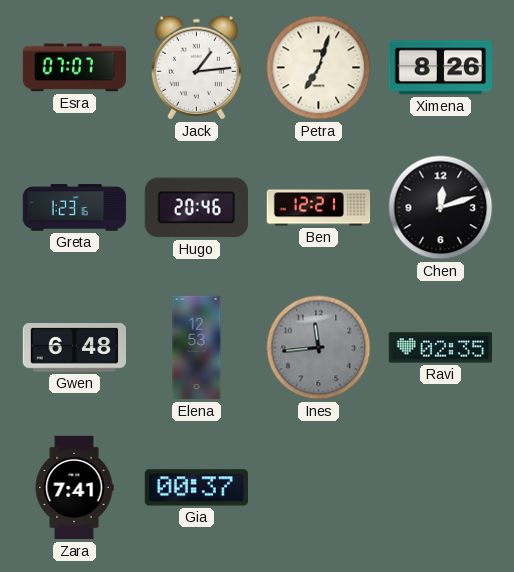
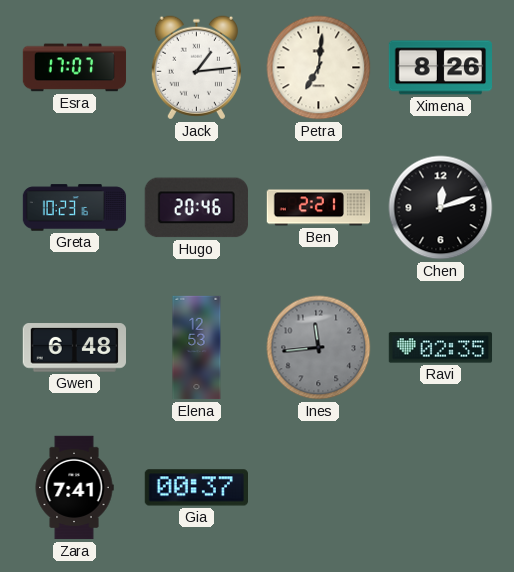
Esra: 07:07 -> 17:07
Petra: 7:03 -> 7:01
Greta: 1:23 -> 10:23
Ben: 12:21 -> 2:21
